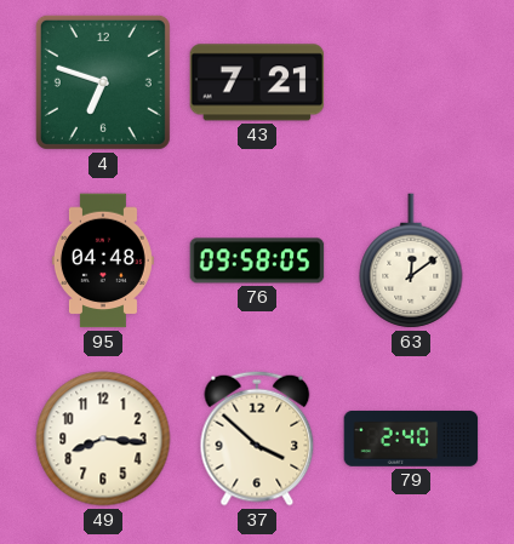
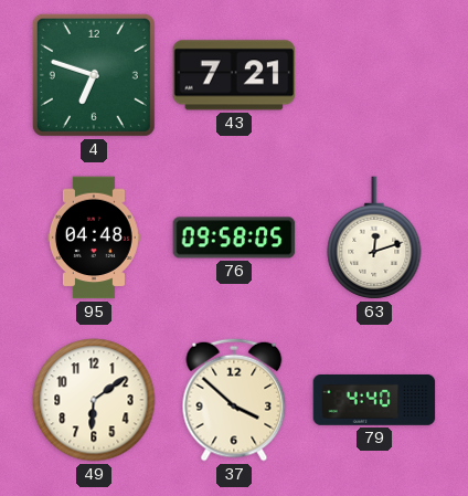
63: 12:09 -> 12:12
49: 8:16 -> 6:09
79: 2:40 -> 4:40
